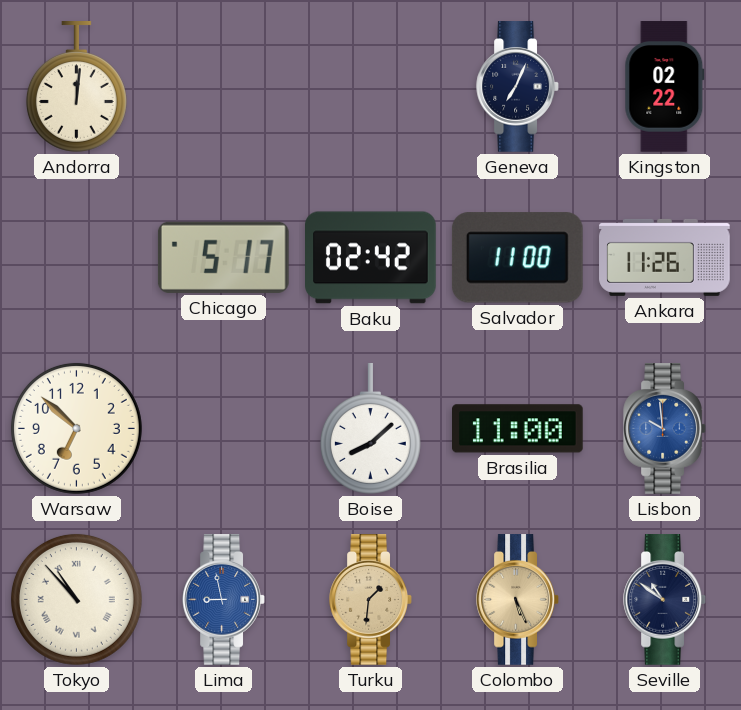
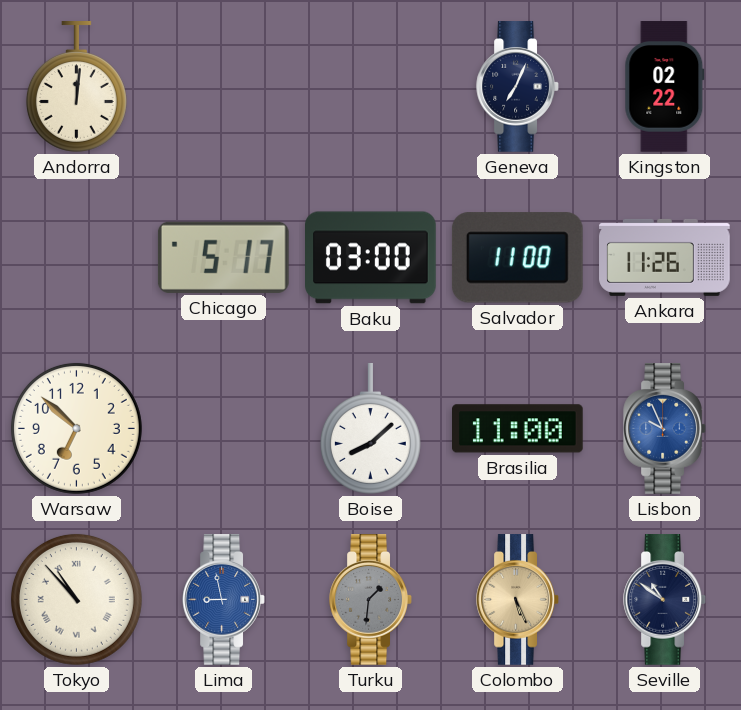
Baku: 02:42 -> 03:00
Lisbon: 9:59 -> 9:56
Turku dial: champagne -> grey
